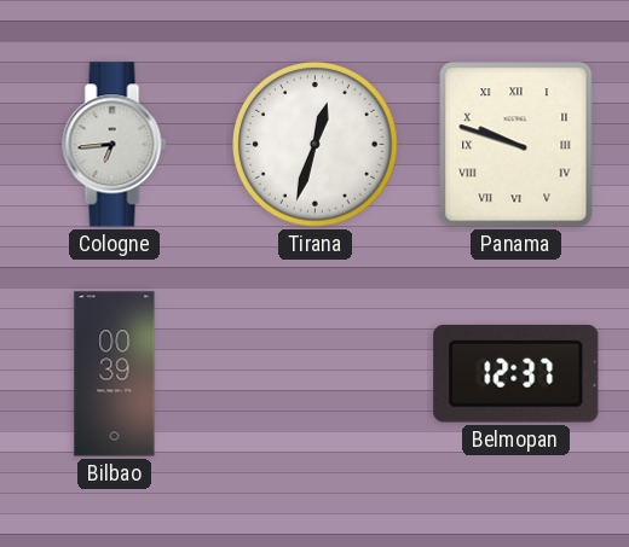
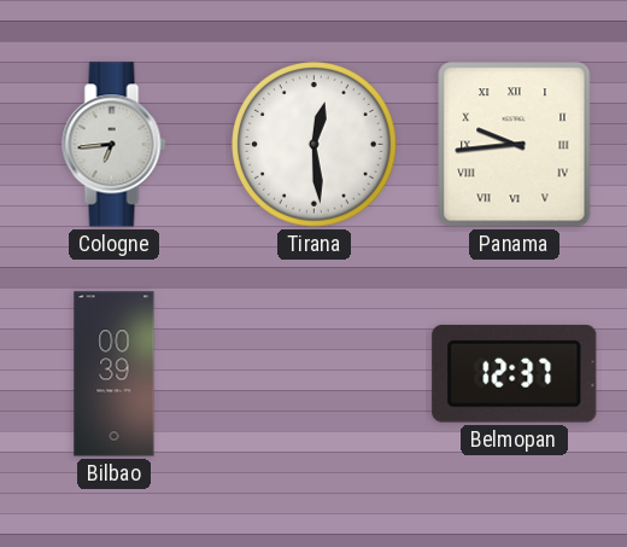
Tirana: 12:33 -> 12:29
Panama: 9:48 -> 9:44
